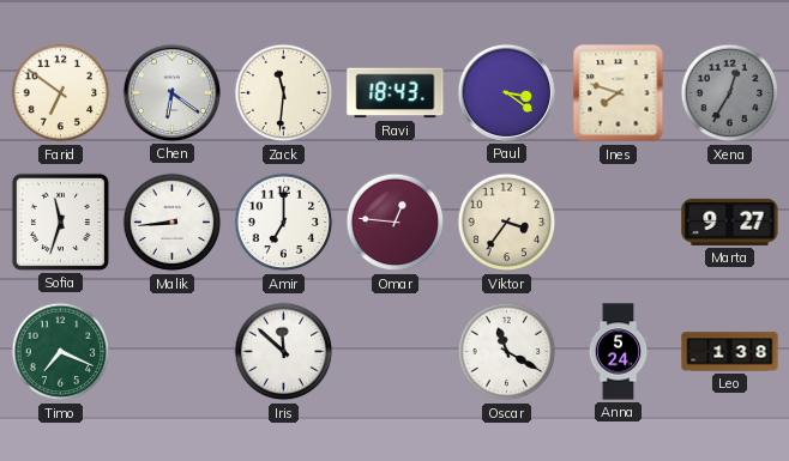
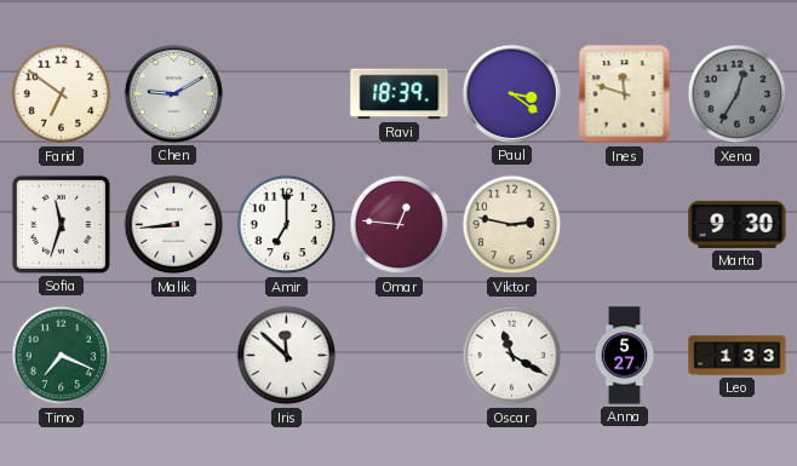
Chen: 6:21 -> 9:10
Zack: 11:31 -> none
Ravi: 18:43 -> 18:39
Ines: 7:48 -> 11:48
Viktor: 3:36 -> 2:47
Marta: 9:27 -> 9:30
Anna: 5:24 -> 5:27
Leo: 1:38 -> 1:33
